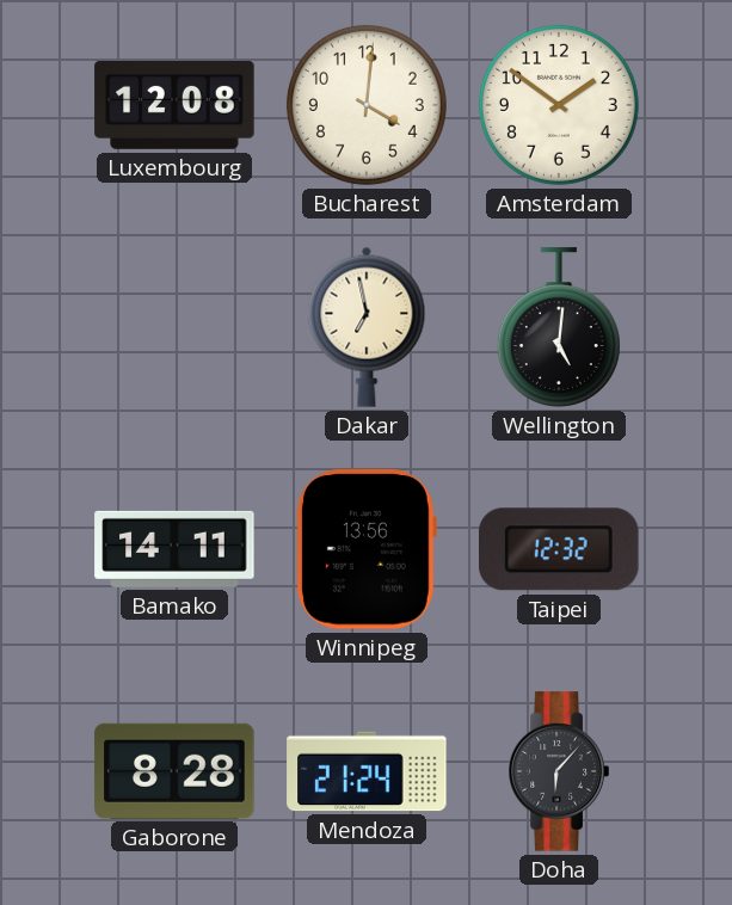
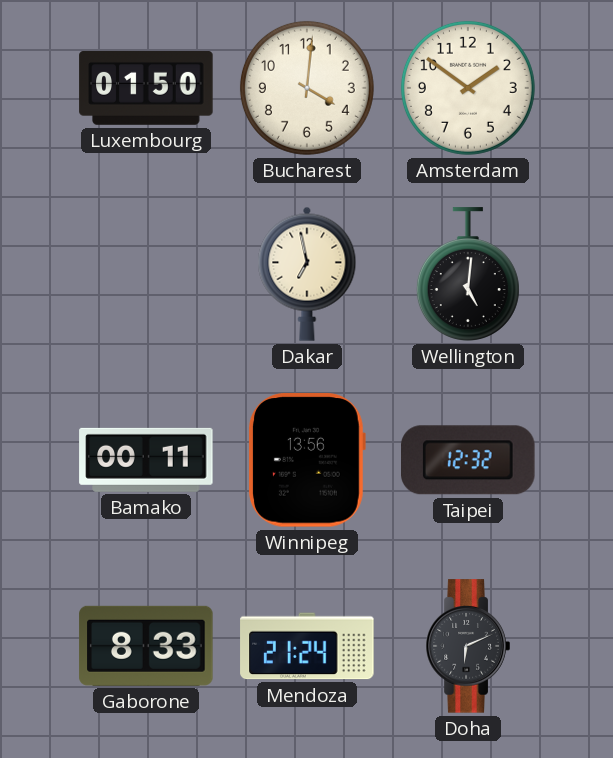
Luxembourg: 12:08 -> 01:50
Bamako: 14:11 -> 00:11
Gaborone: 8:28 -> 8:33
Doha: 6:07 -> 6:11
